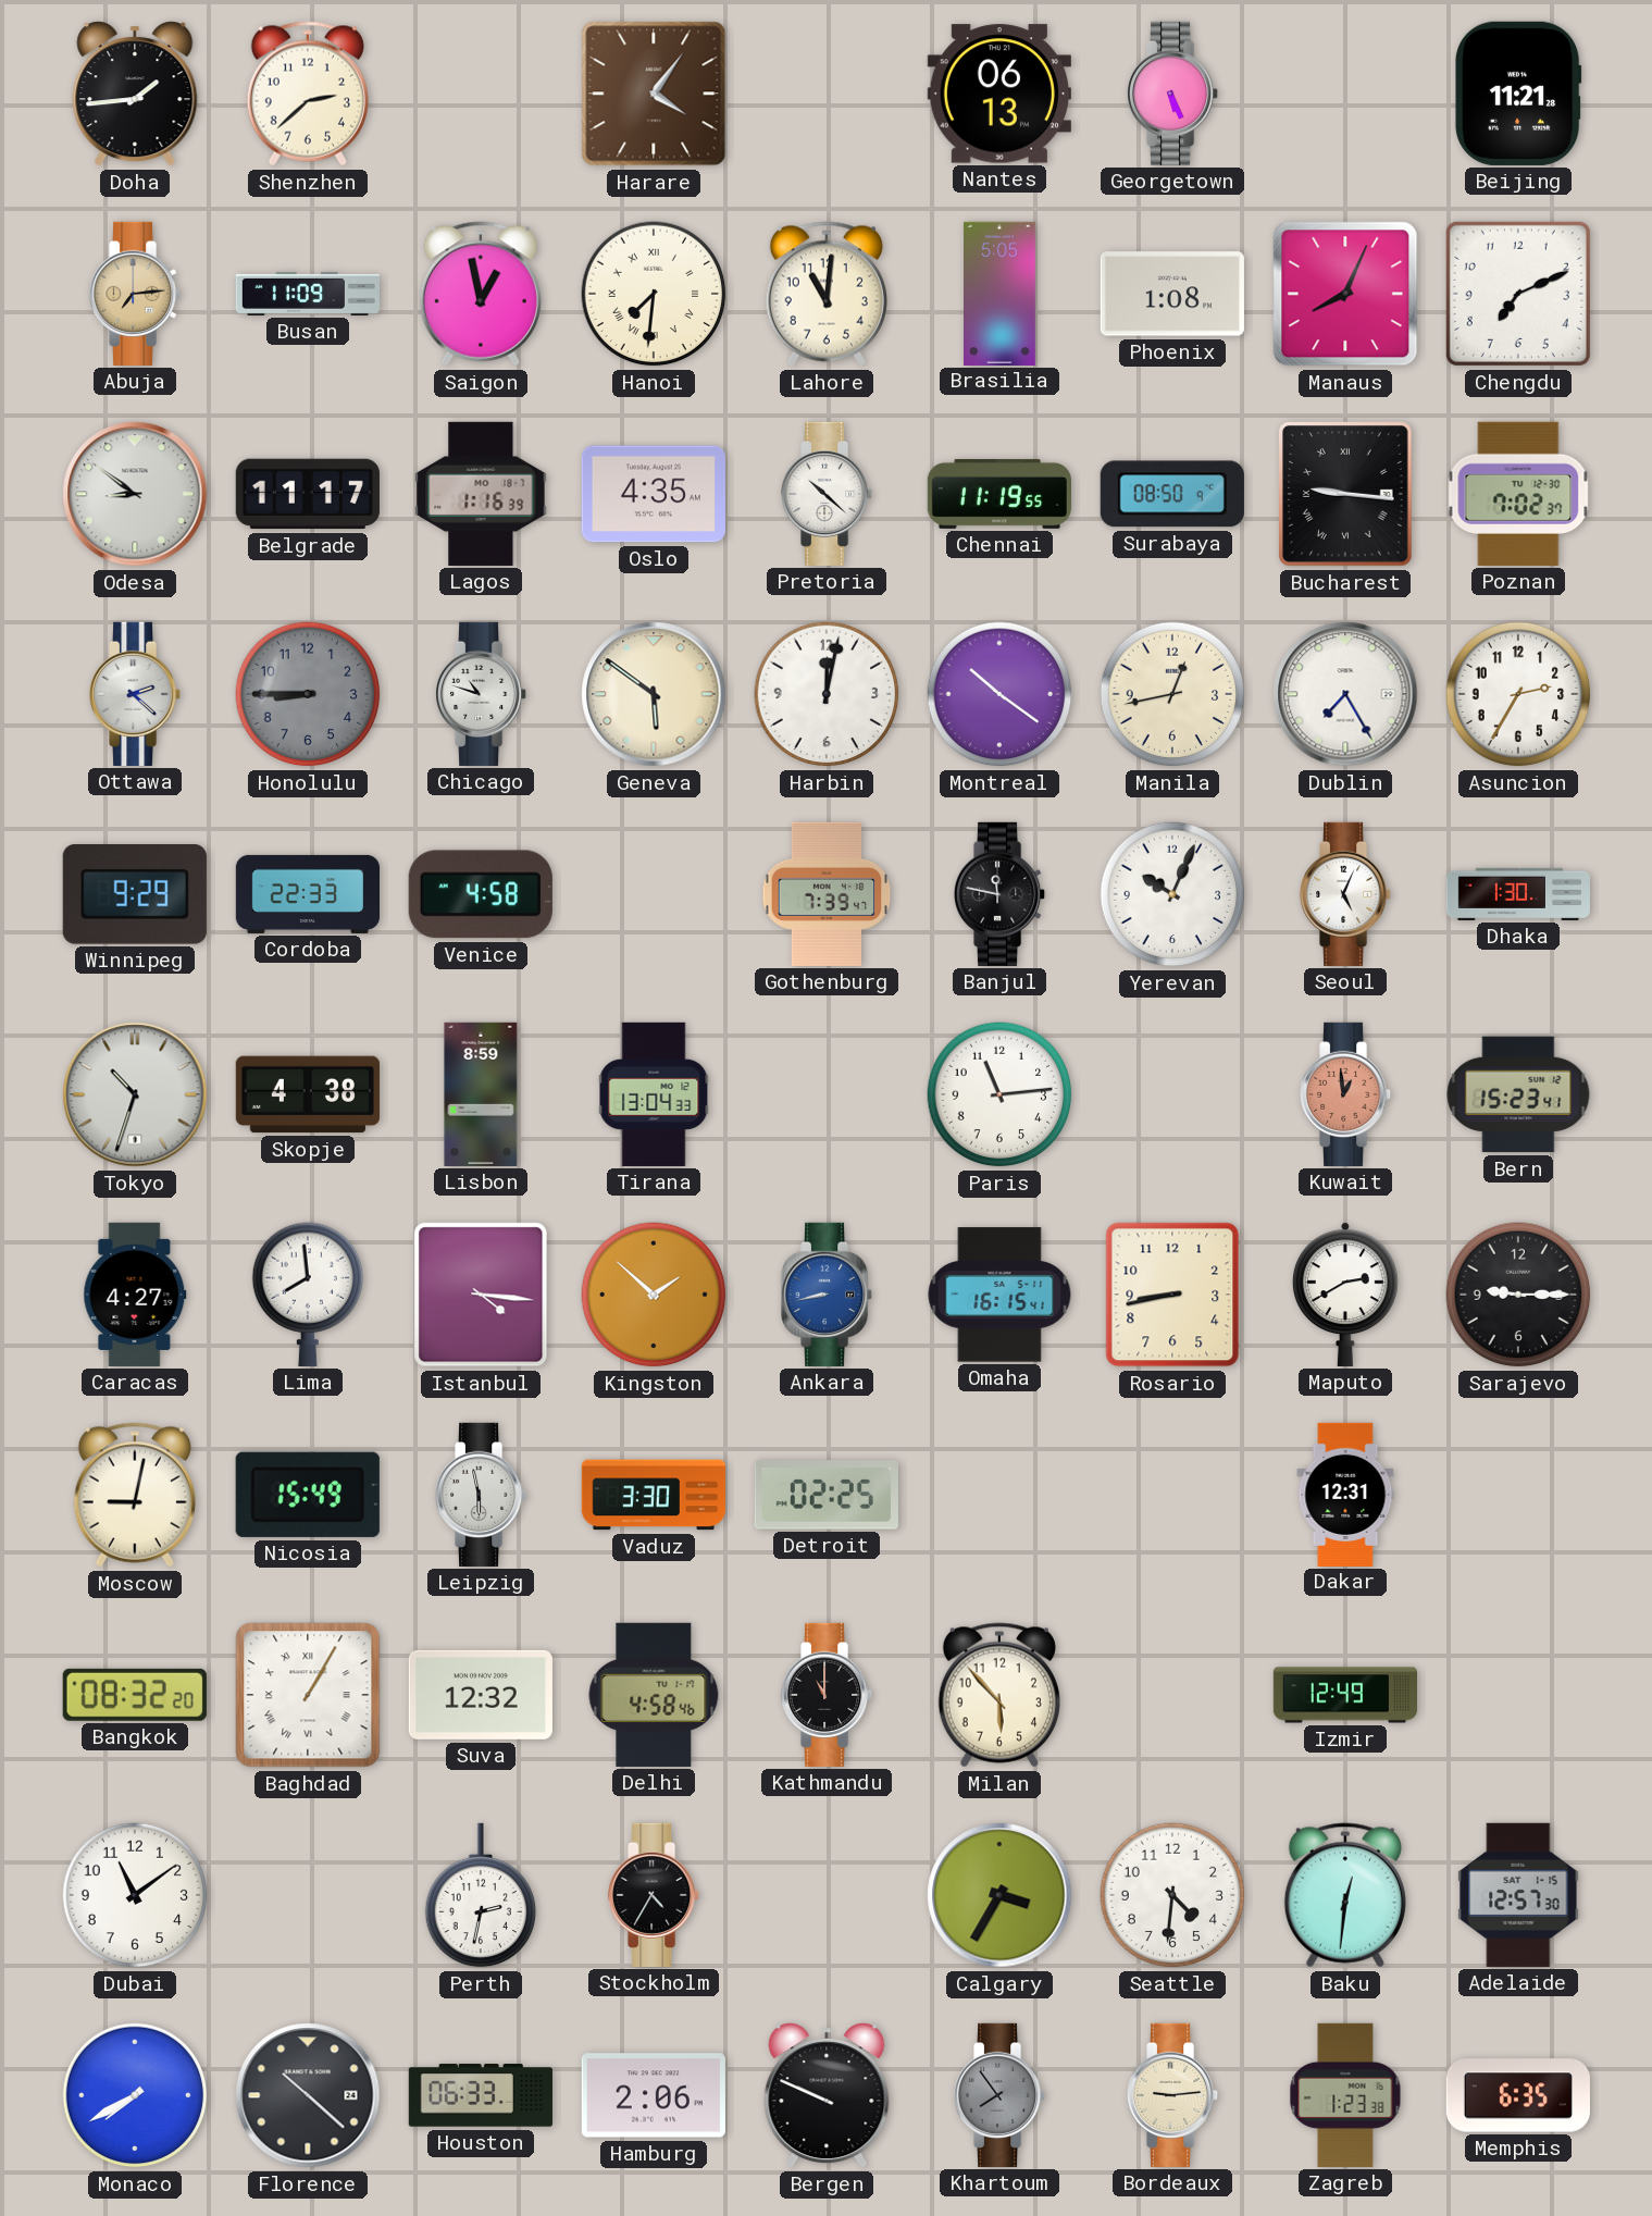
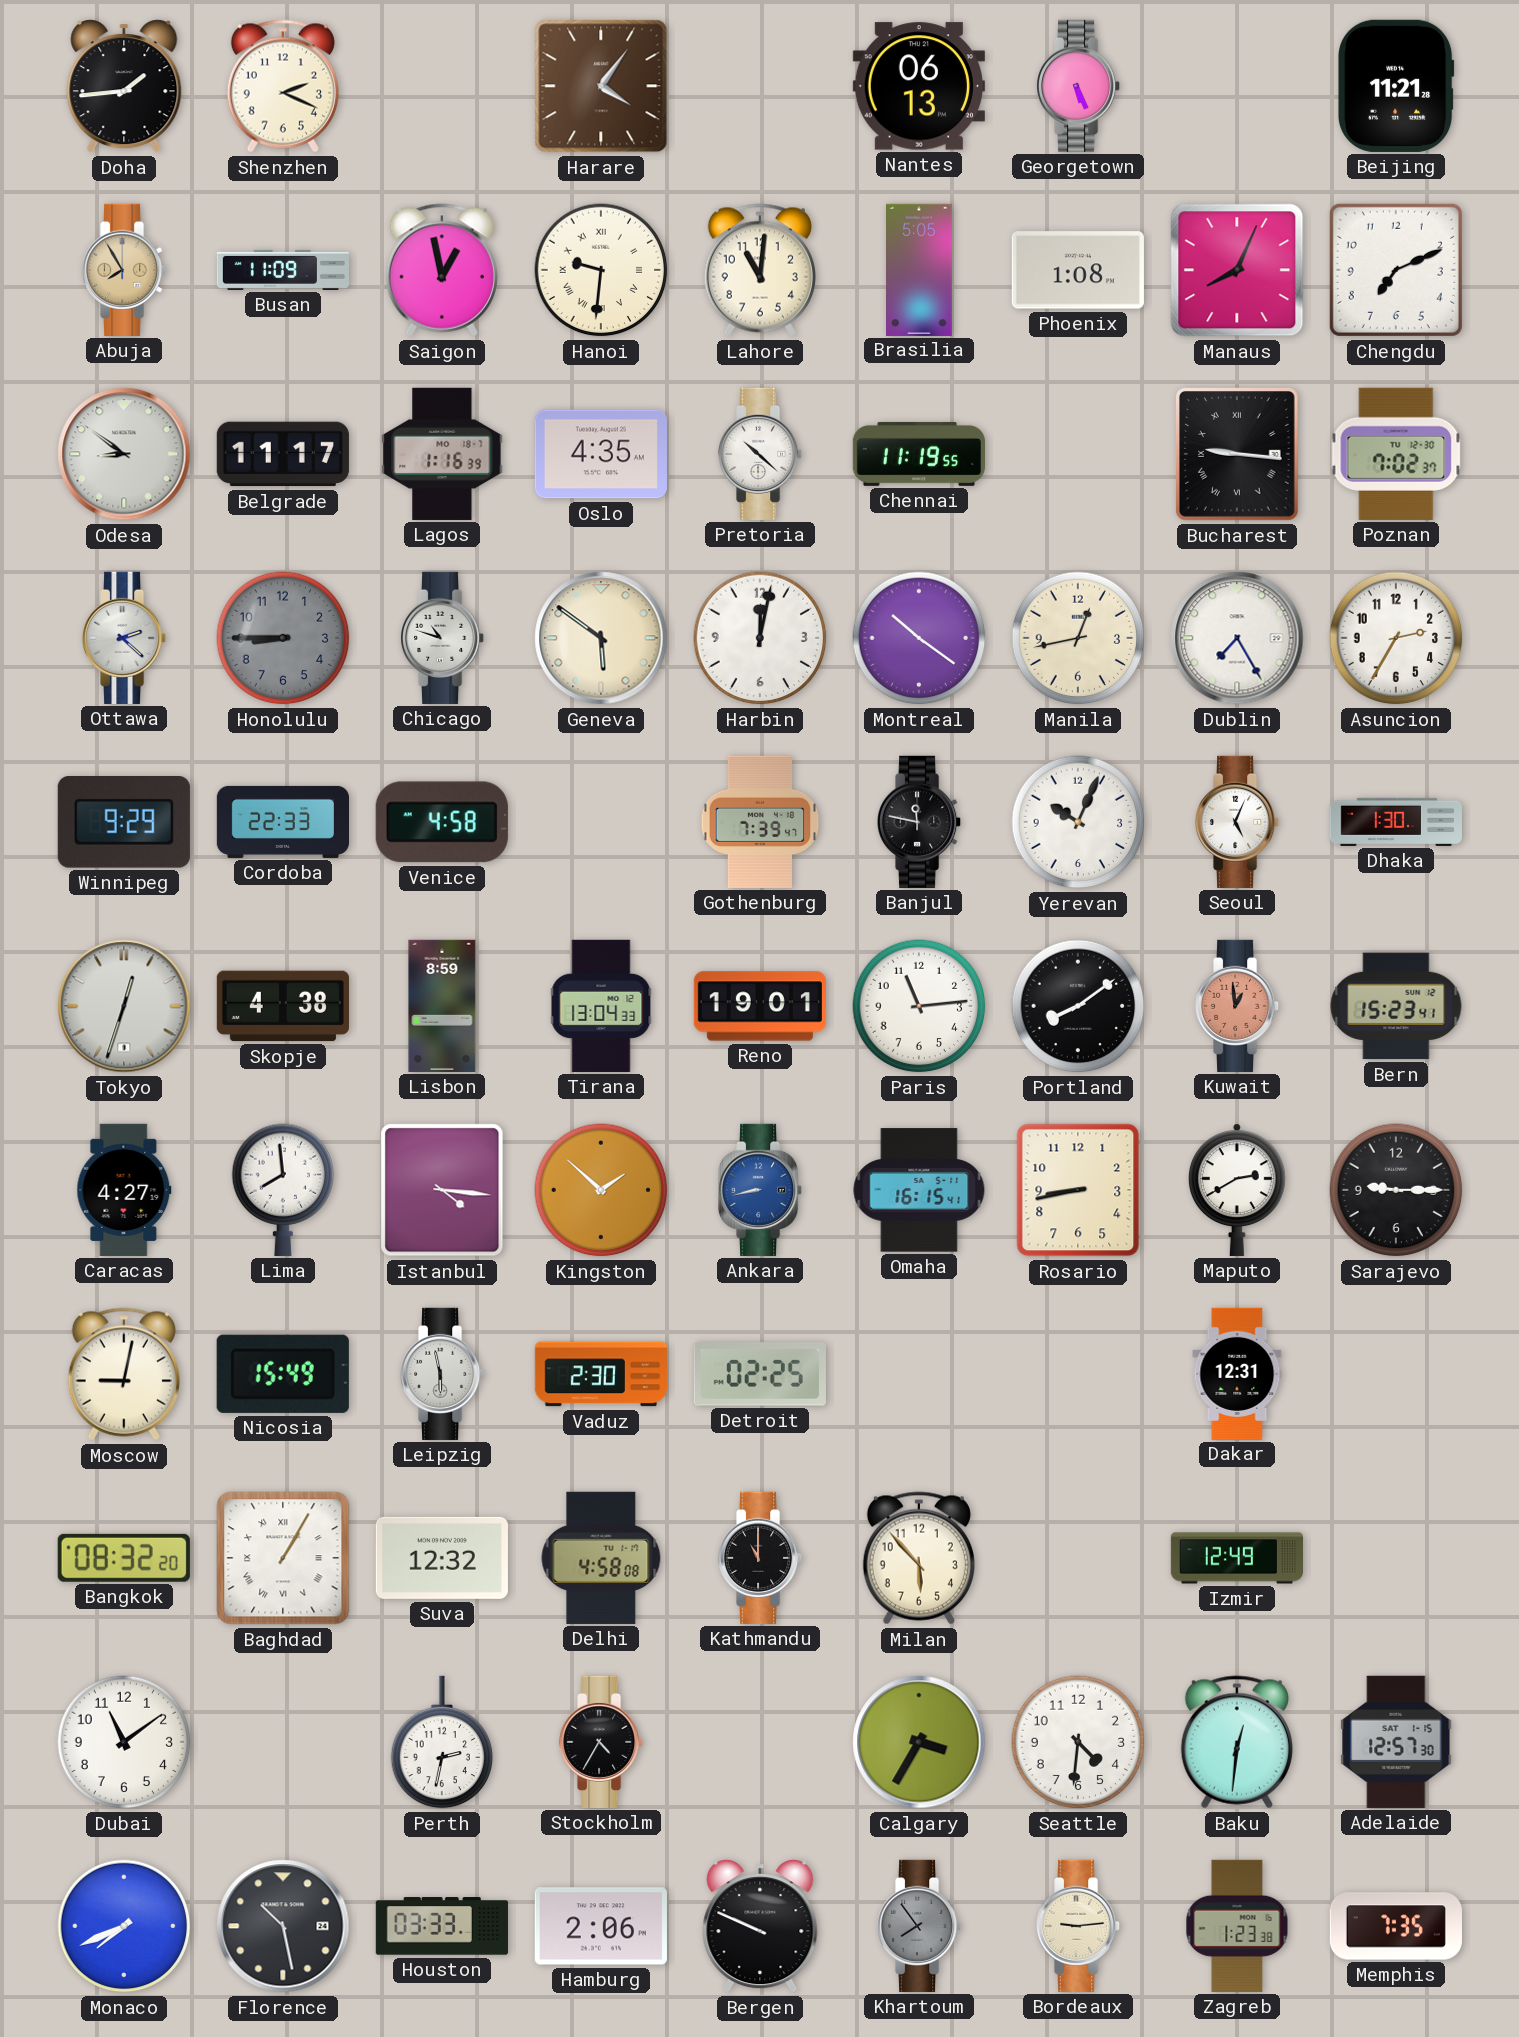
Shenzhen: 2:38 -> 2:19
Abuja: 7:14 -> 7:55
Hanoi: 7:31 -> 9:31
Surabaya: 08:50 -> none
Tokyo: 10:33 -> 12:33
Reno: none -> 19:01
Portland: none -> 8:09
Vaduz: 3:30 -> 2:30
Delhi: 4:58:46 -> 4:58:08
Monaco: 7:40 -> 7:41
Florence: 10:22 -> 10:28
Houston: 06:33 -> 03:33
Memphis: 6:35 -> 7:35
